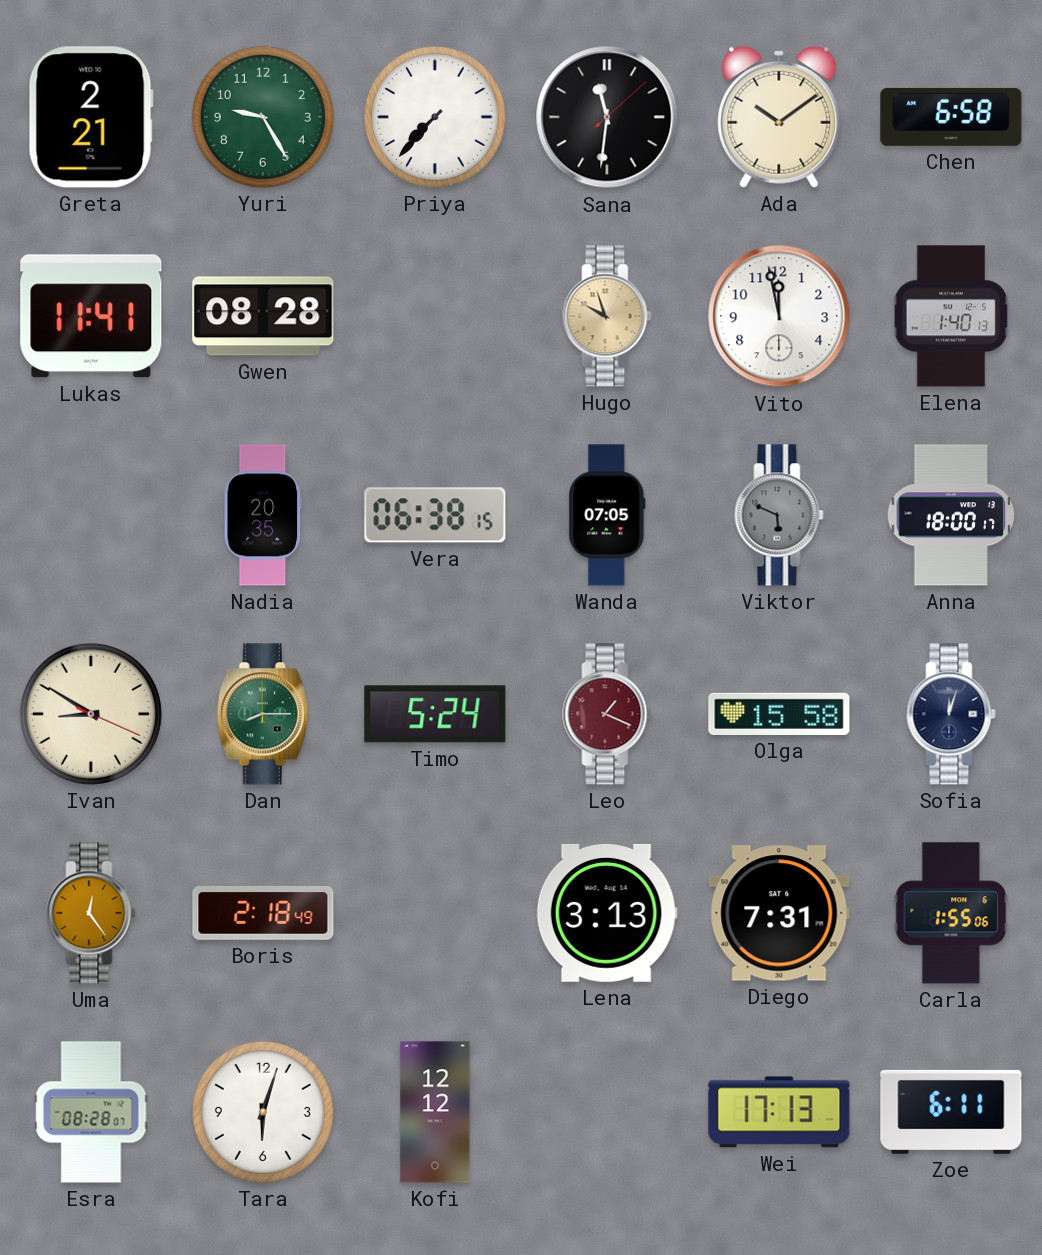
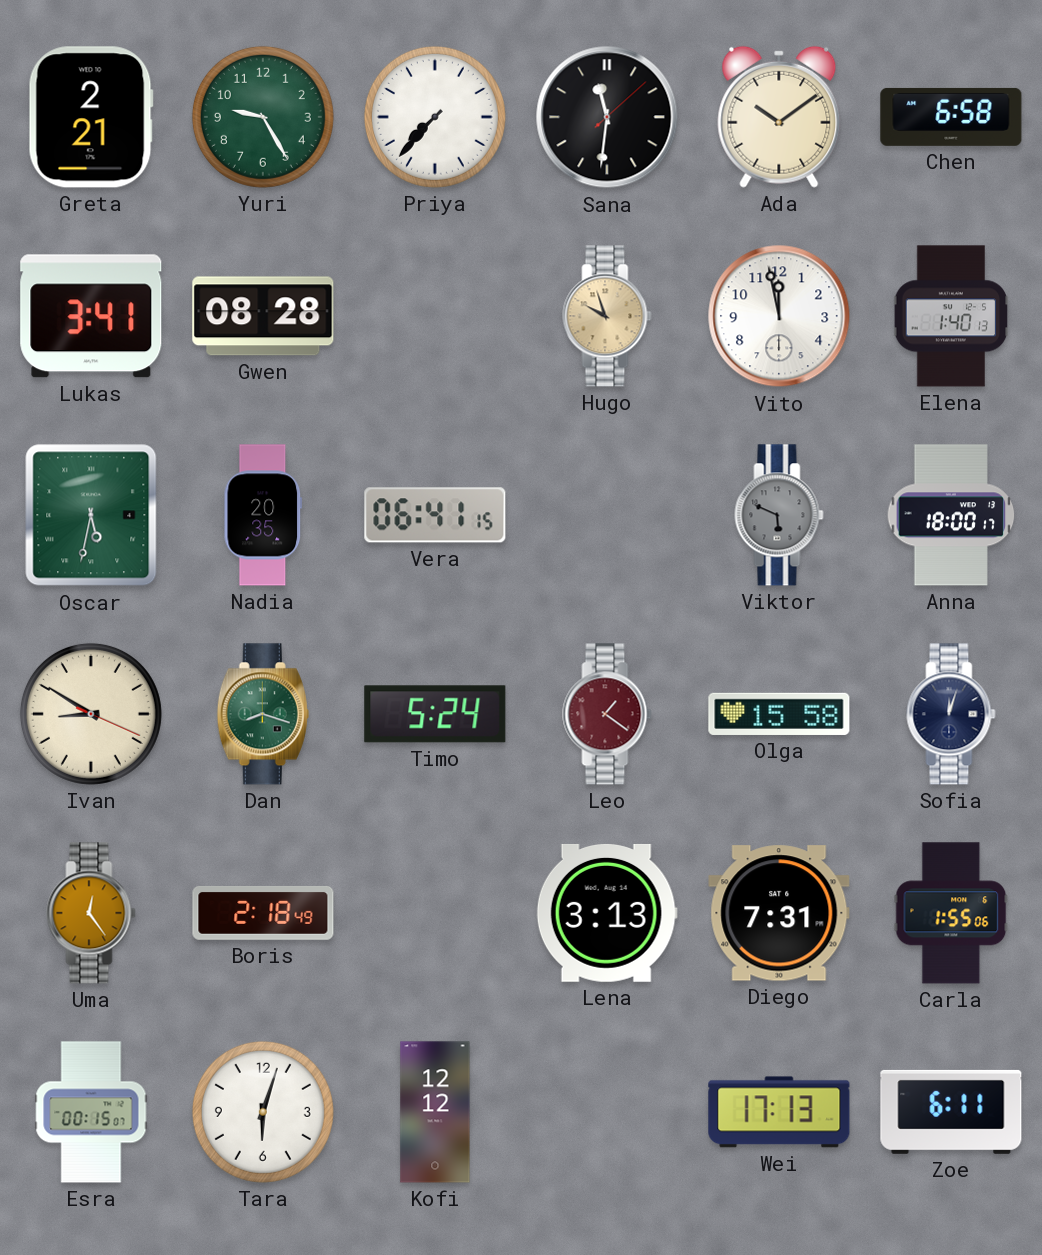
Lukas: 11:41 -> 3:41
Oscar: none -> 5:32
Vera: 06:38 -> 06:41
Wanda: 07:05 -> none
Dan: 8:15 -> 8:18
Leo: 1:19 -> 1:21
Esra: 08:28 -> 00:15
